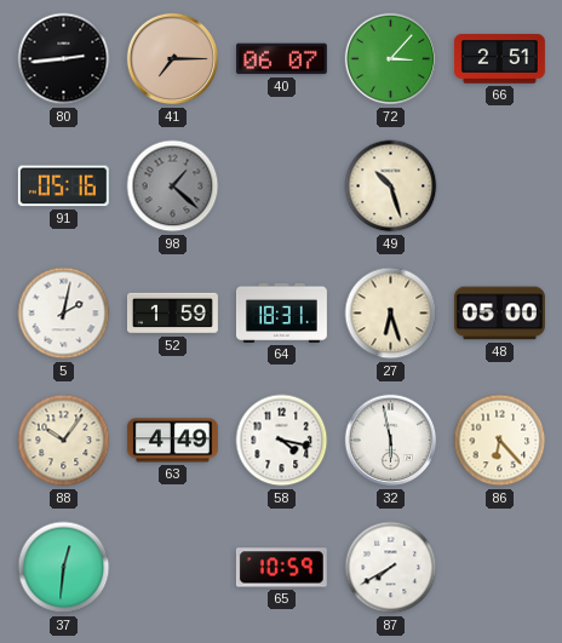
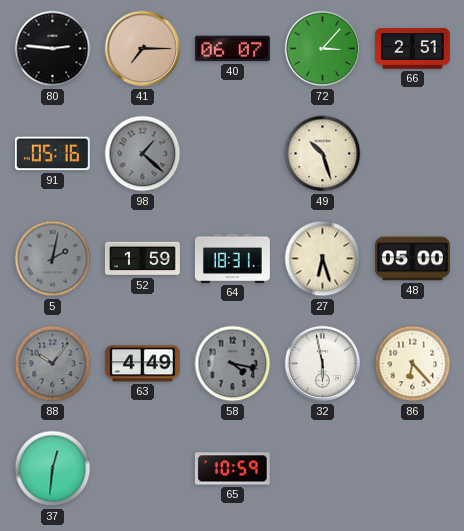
80: 2:44 -> 2:46
5 dial: white -> grey
88 dial: cream -> grey
58 dial: white -> grey
87: 7:40 -> none
